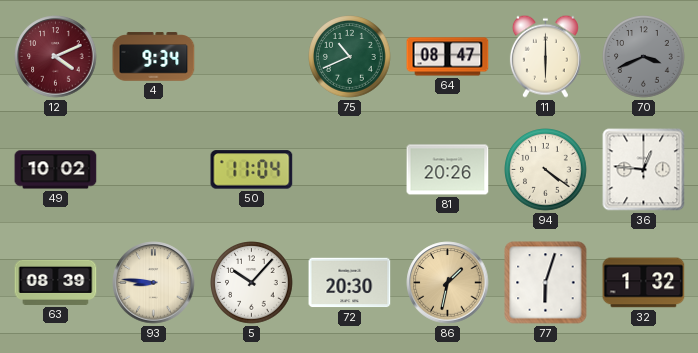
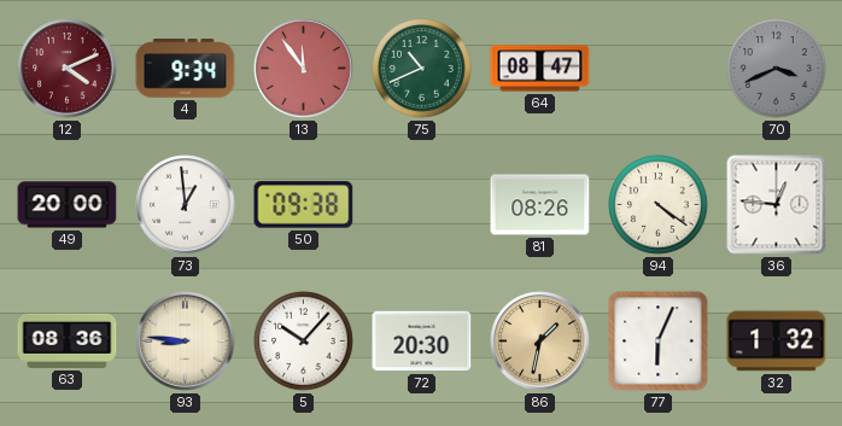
13: none -> 11:54
11: 6:00 -> none
49: 10:02 -> 20:00
73: none -> 12:59
50: 11:04 -> 09:38
81: 20:26 -> 08:26
63: 08:39 -> 08:36
77: 6:03 -> 6:04
